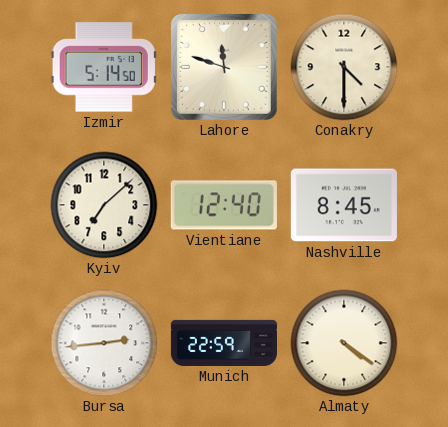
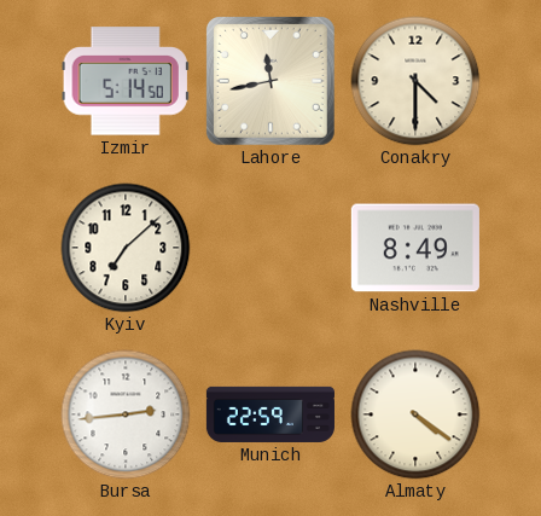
Lahore: 11:48 -> 11:43
Vientiane: 12:40 -> none
Nashville: 8:45 -> 8:49
